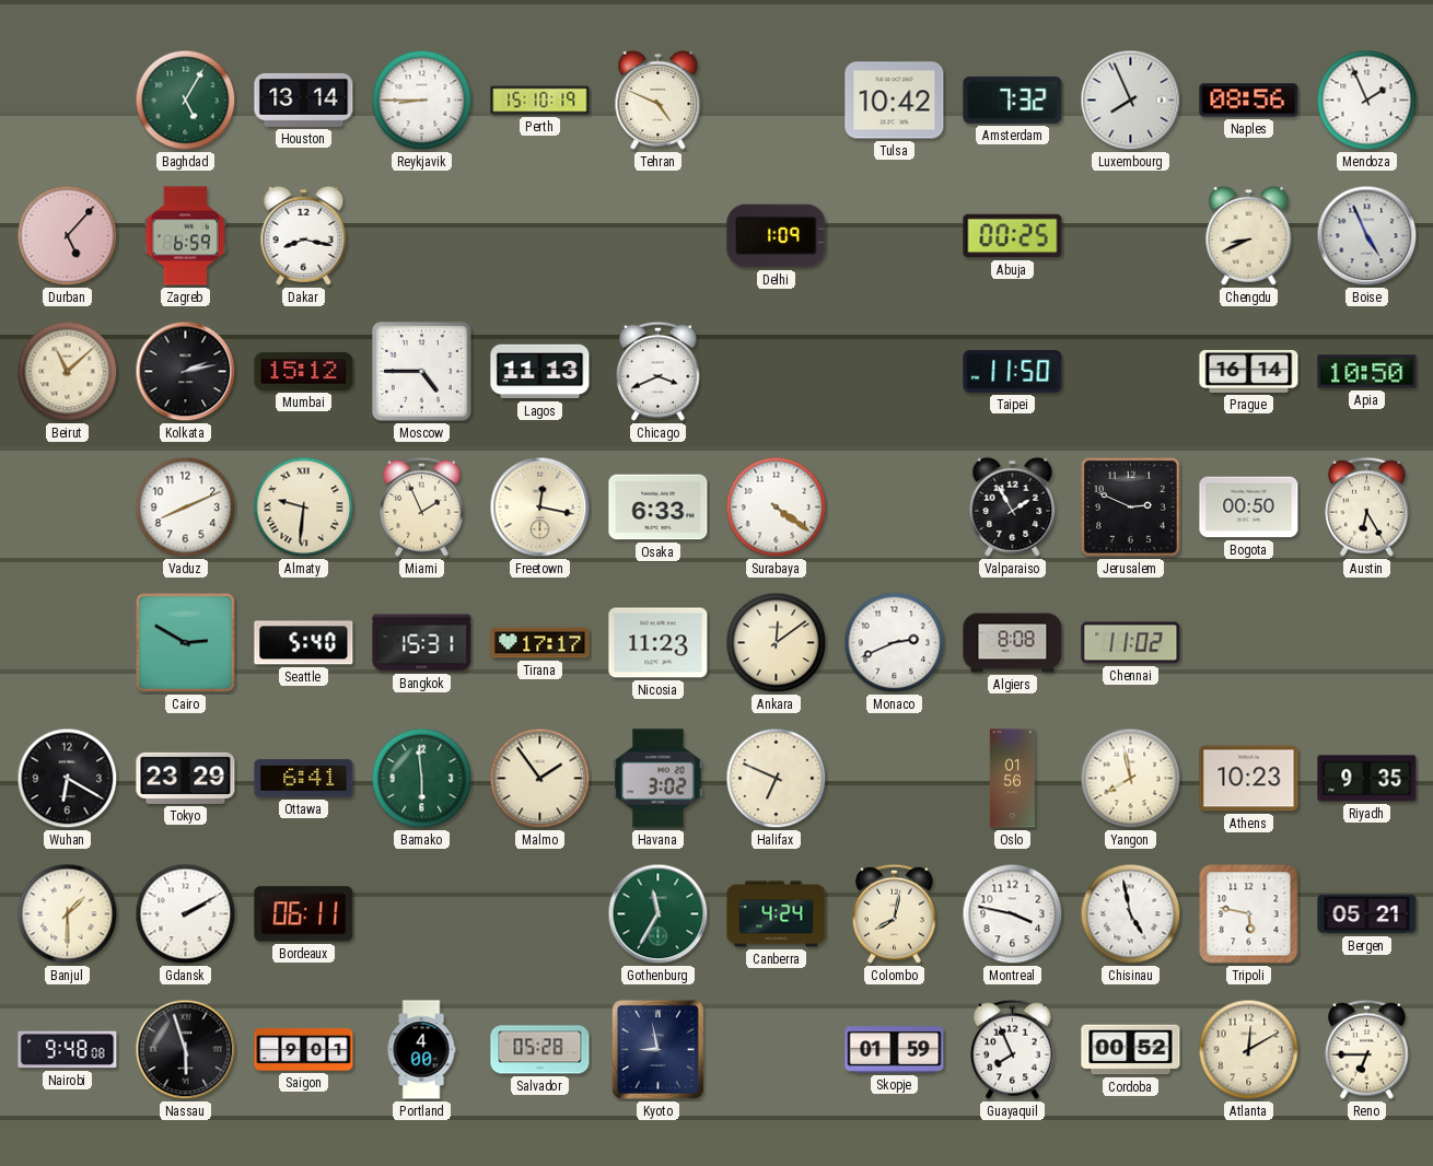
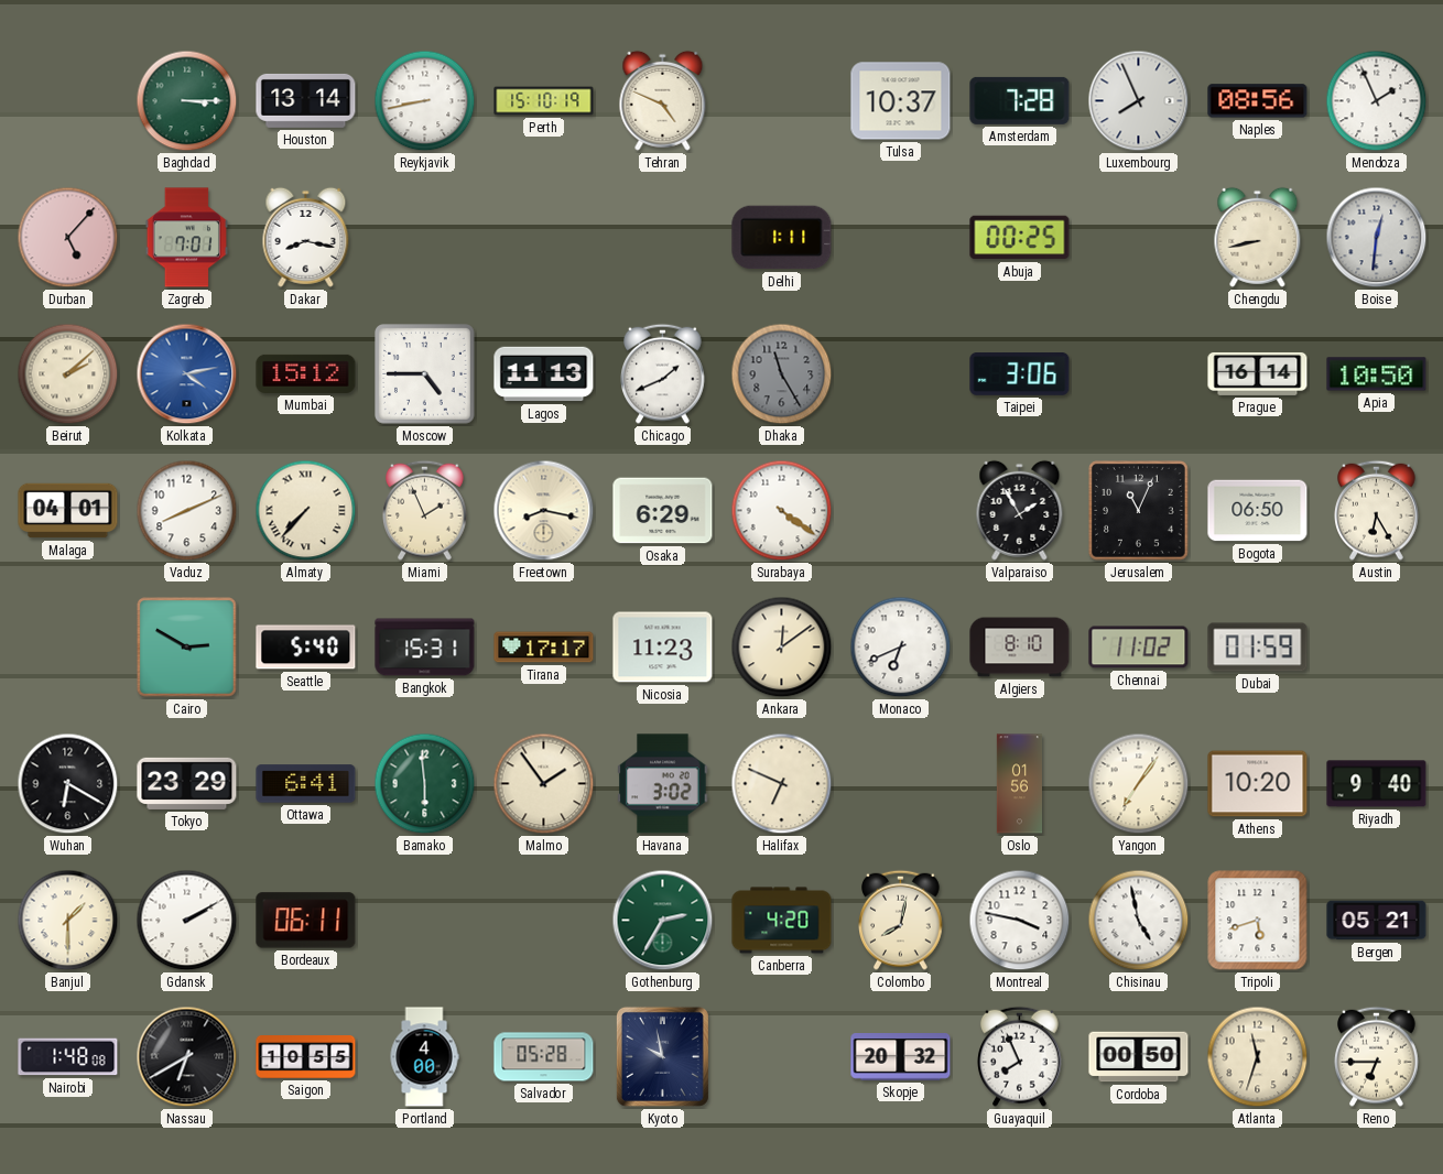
Baghdad: 5:05 -> 3:15
Reykjavik: 8:45 -> 8:43
Tulsa: 10:42 -> 10:37
Amsterdam: 7:32 -> 7:28
Zagreb: 6:59 -> 7:01
Delhi: 1:09 -> 1:11
Chengdu: 8:41 -> 8:43
Boise: 4:56 -> 12:31
Beirut: 11:08 -> 2:08
Kolkata: 2:13 -> 4:13
Kolkata dial: black -> blue
Chicago: 3:41 -> 1:41
Dhaka: none -> 11:25
Taipei: 11:50 -> 3:06
Malaga: none -> 04:01
Almaty: 9:31 -> 7:37
Freetown: 12:17 -> 8:17
Osaka: 6:33 -> 6:29
Jerusalem: 2:49 -> 11:04
Bogota: 00:50 -> 06:50
Monaco: 2:41 -> 6:41
Algiers: 8:08 -> 8:10
Dubai: none -> 01:59
Yangon: 7:58 -> 7:06
Athens: 10:23 -> 10:20
Riyadh: 9:35 -> 9:40
Gothenburg: 11:35 -> 2:35
Canberra: 4:24 -> 4:20
Tripoli: 5:47 -> 5:42
Nairobi: 9:48 -> 1:48
Nassau: 5:57 -> 6:40
Saigon: 9:01 -> 10:55
Kyoto: 8:58 -> 9:58
Skopje: 01:59 -> 20:32
Cordoba: 00:52 -> 00:50
Atlanta: 12:10 -> 11:33
